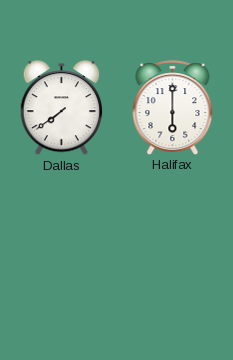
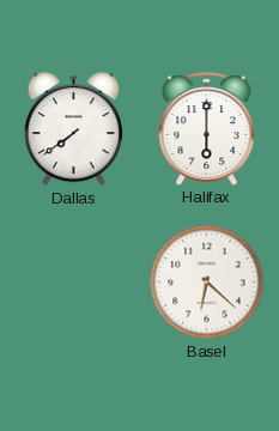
Basel: none -> 6:22
